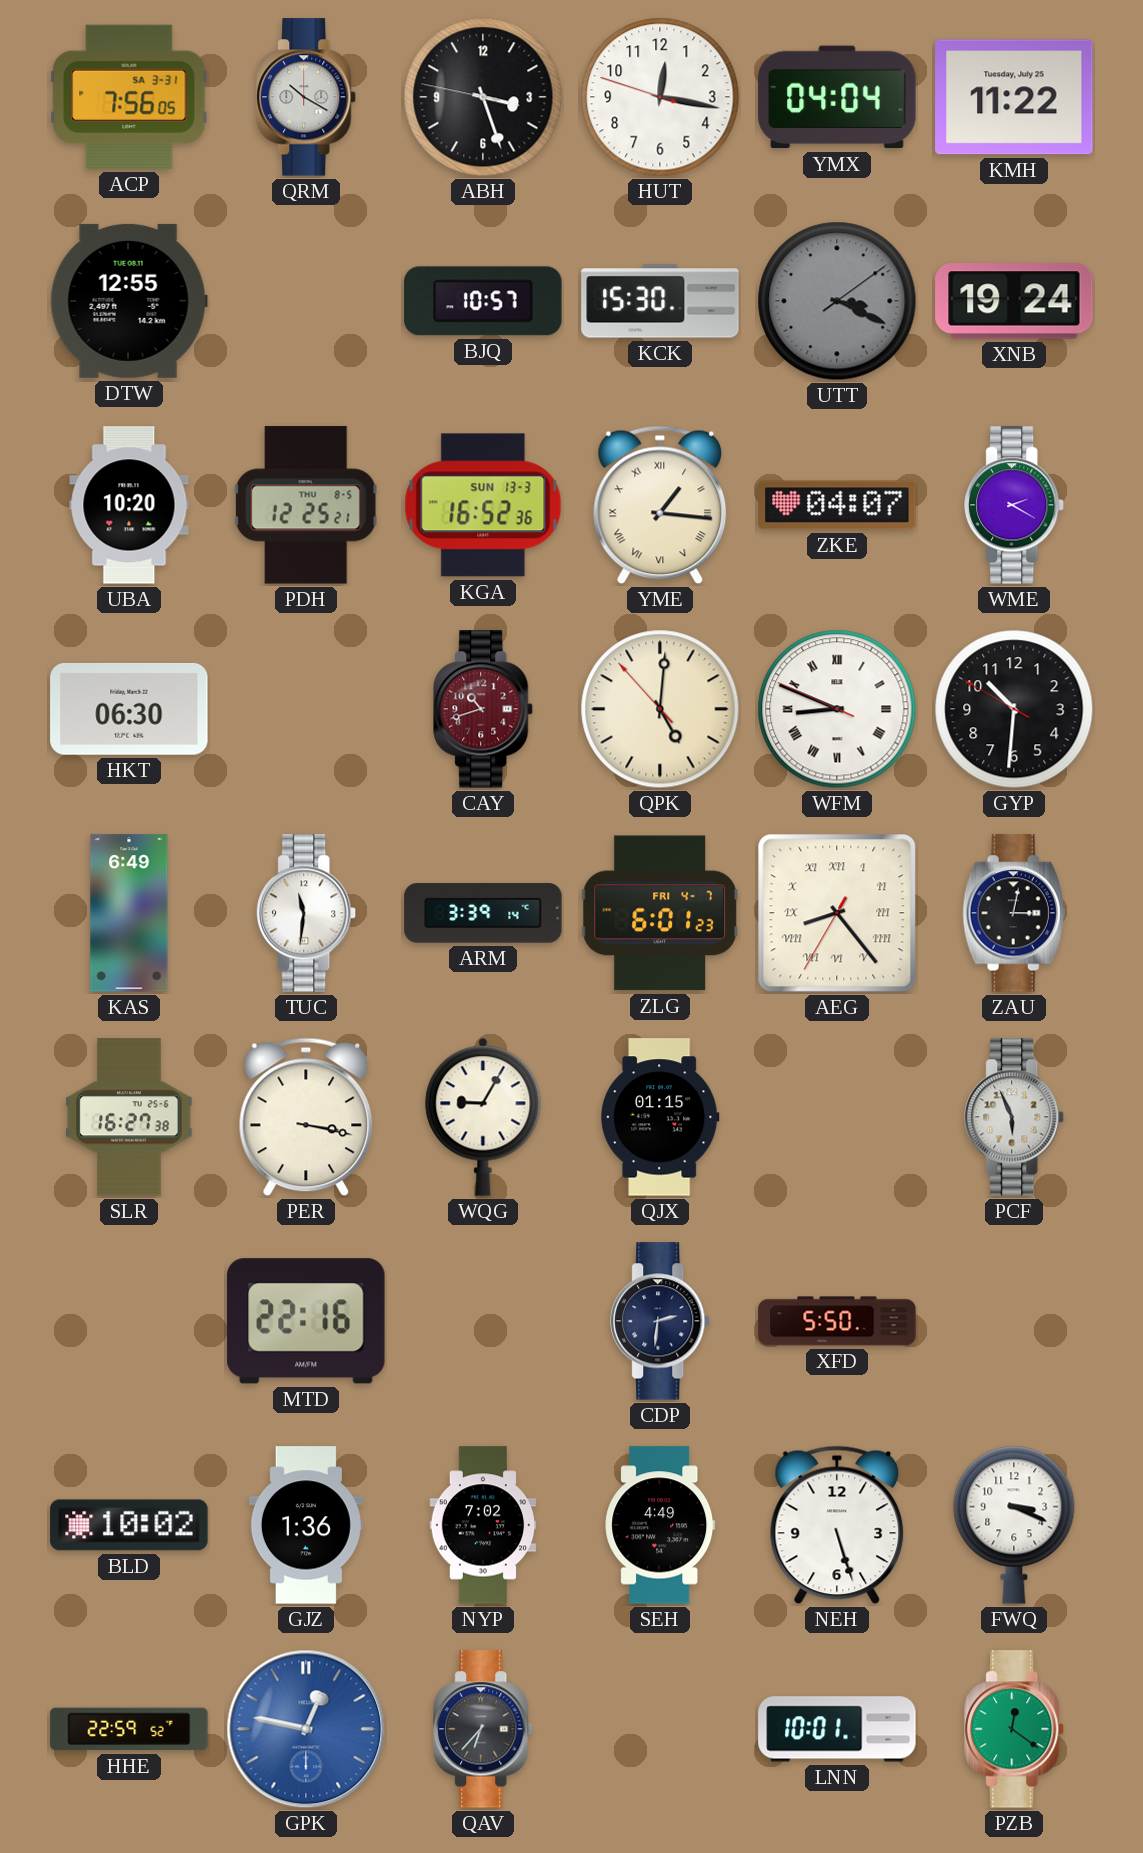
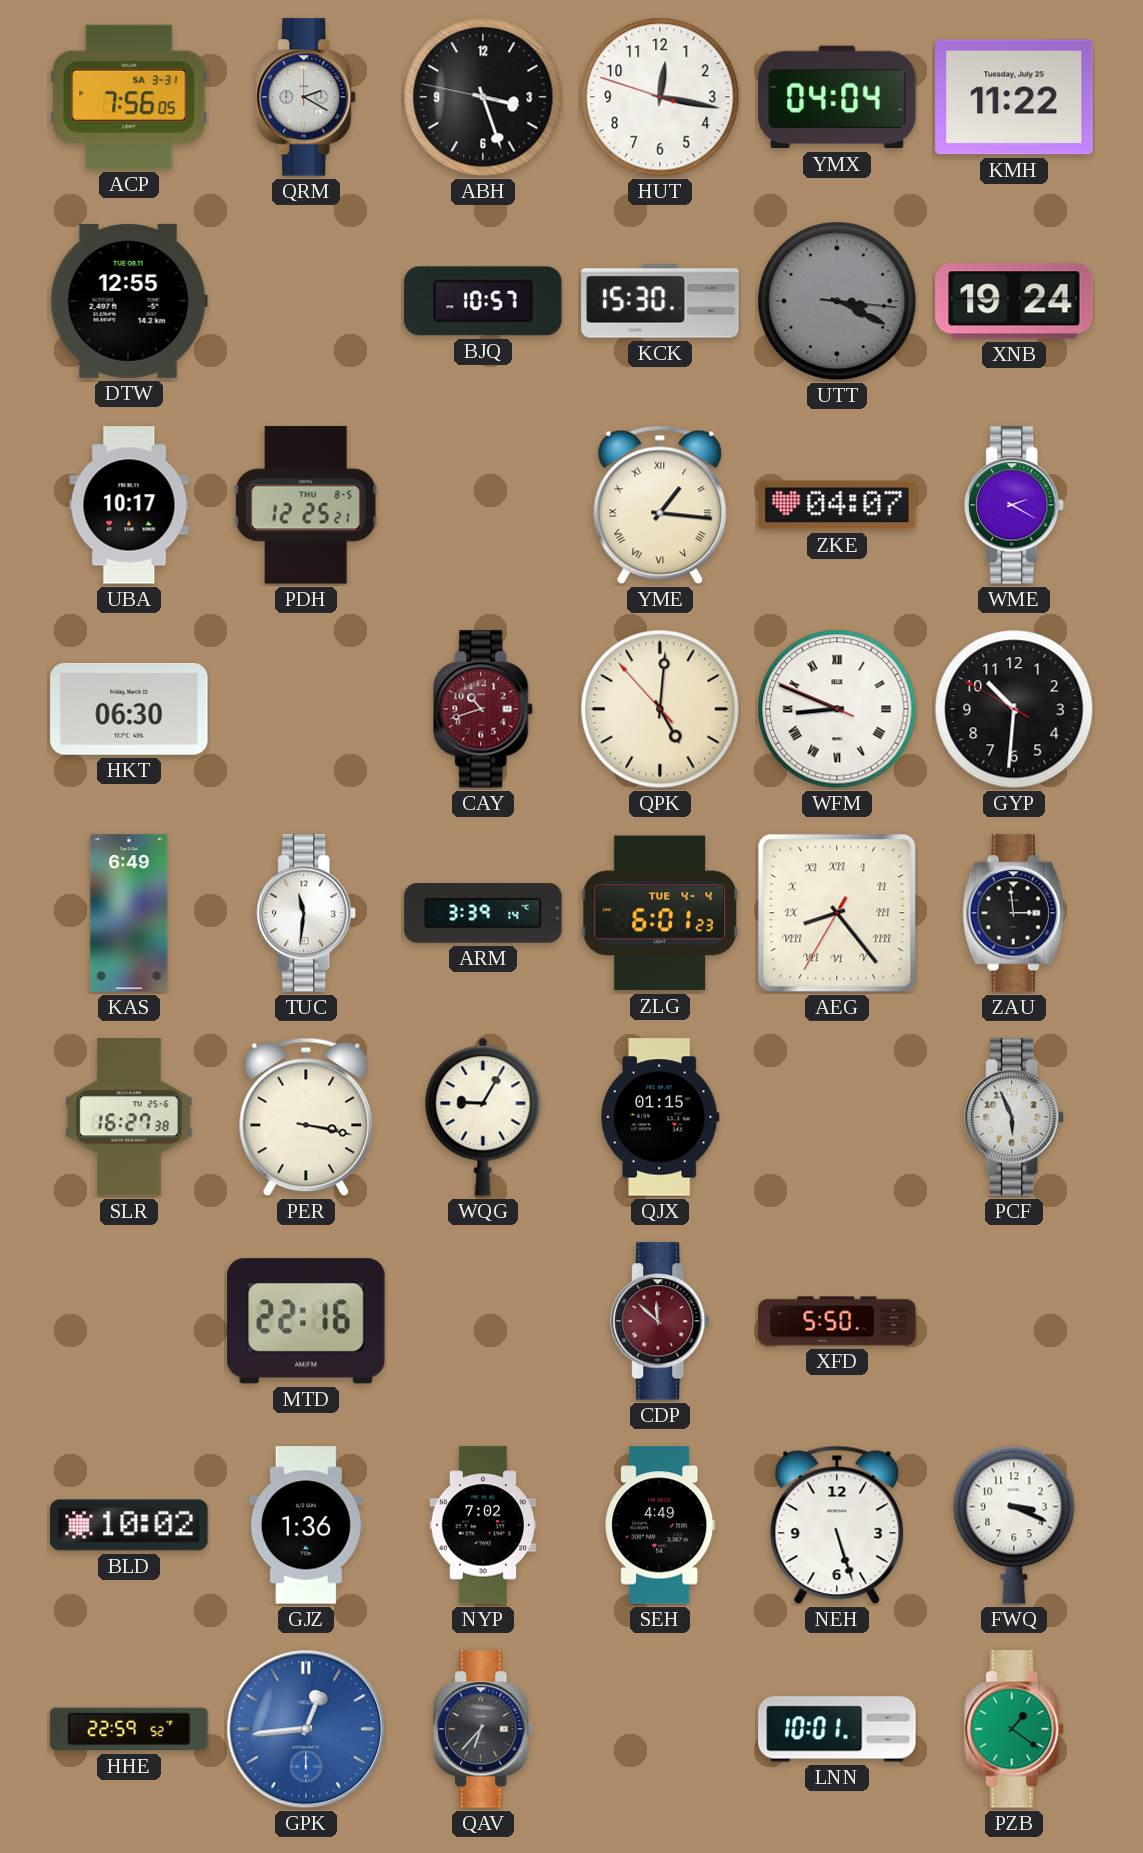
QRM: 10:20 -> 2:20
UTT: 3:19:09 -> 3:19:16
UBA: 10:20 -> 10:17
KGA: 16:52 -> none
ZLG date: FRI 4-7 -> TUE 4-4
ZAU: 3:02 -> 2:59
CDP: 2:31 -> 11:52
CDP dial: navy -> burgundy
GPK: 12:47 -> 12:44
PZB: 12:21 -> 1:21
